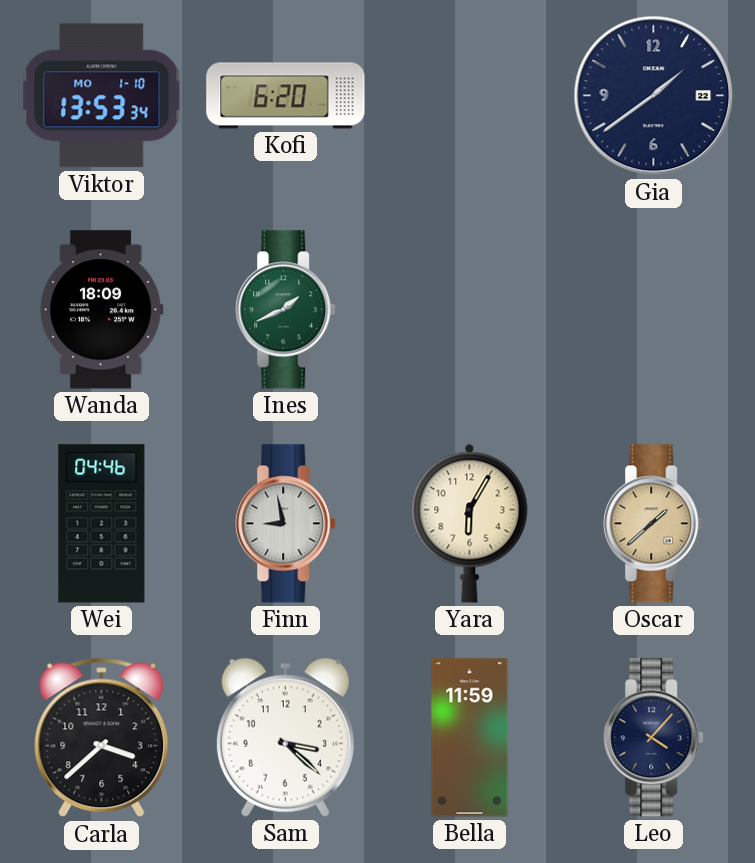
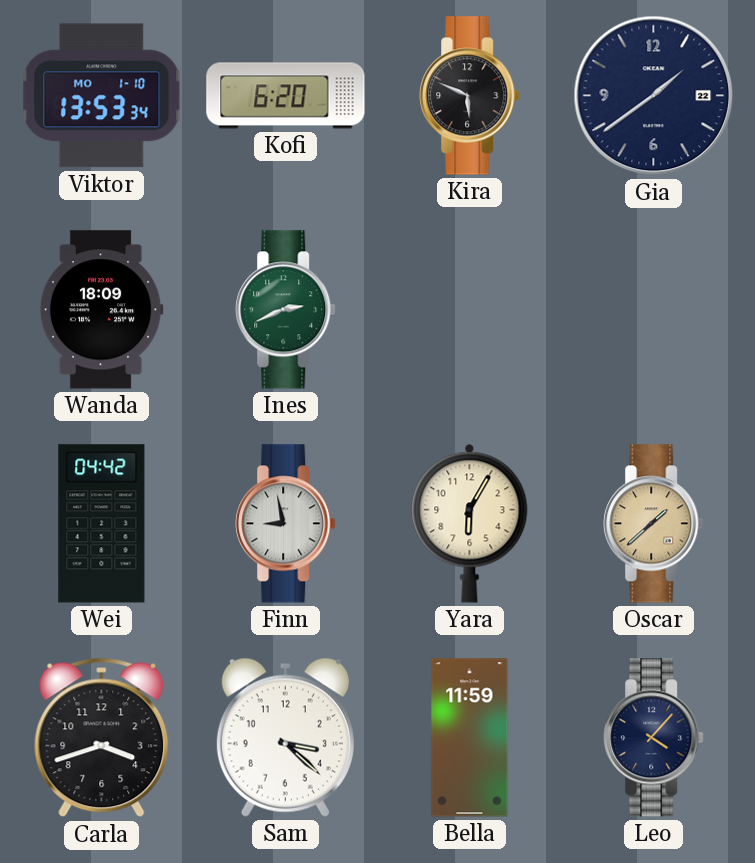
Kira: none -> 5:49
Ines: 1:41 -> 2:41
Wei: 04:46 -> 04:42
Carla: 3:38 -> 3:42
